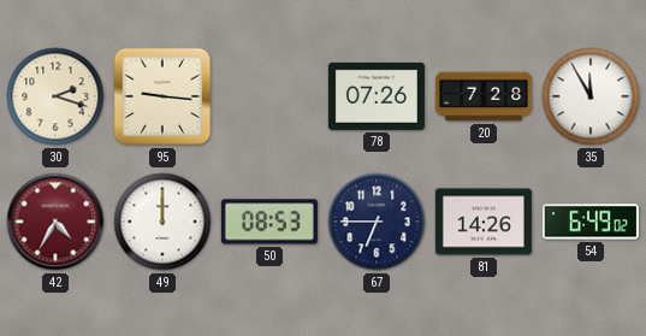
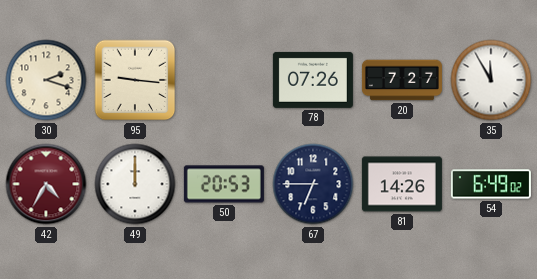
20: 7:28 -> 7:27
50: 08:53 -> 20:53
